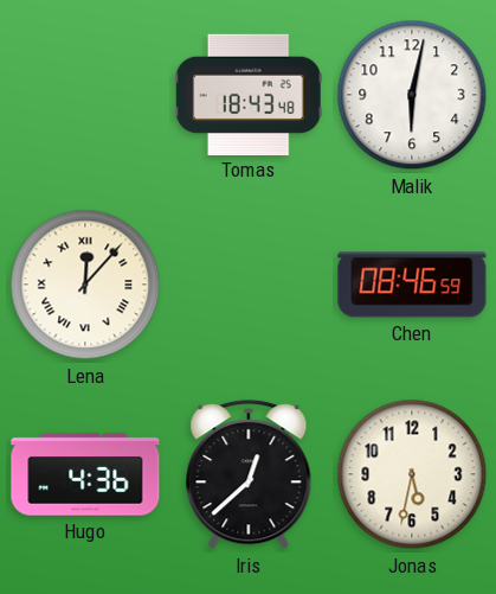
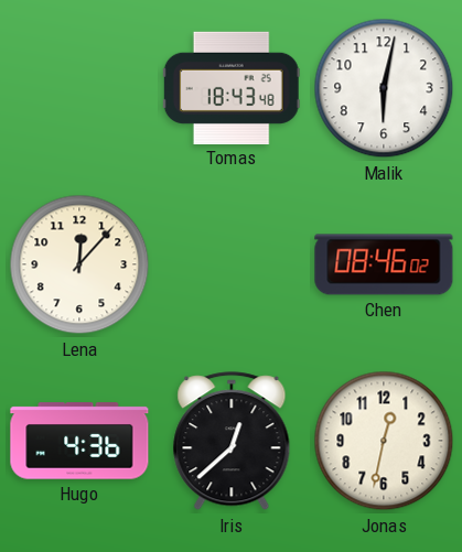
Lena numerals: Roman -> Arabic
Chen: 08:46:59 -> 08:46:02
Jonas: 5:32 -> 12:32
